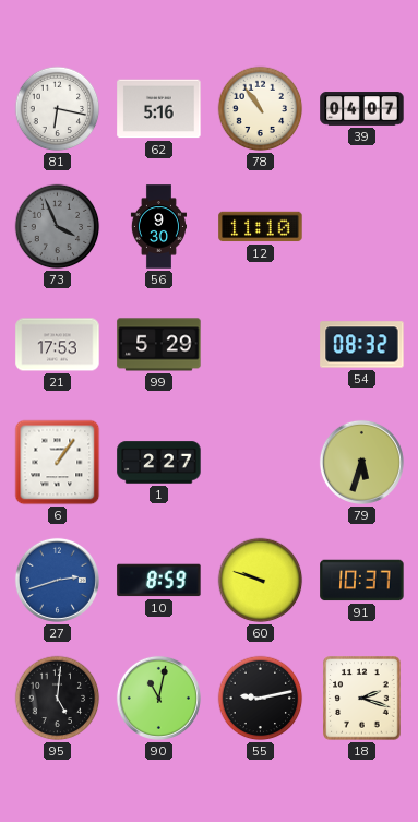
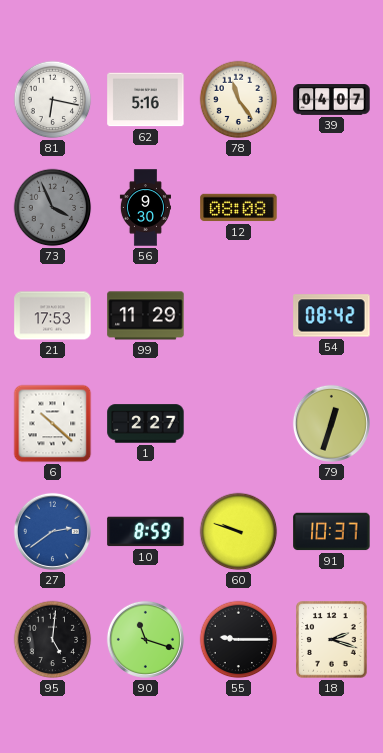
78: 10:54 -> 11:24
12: 11:10 -> 08:08
99: 5:29 -> 11:29
54: 08:32 -> 08:42
6: 1:06 -> 10:22
79: 5:33 -> 12:33
27: 2:42 -> 2:39
90: 11:02 -> 11:18
55: 9:13 -> 9:15
